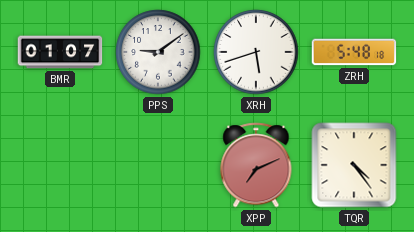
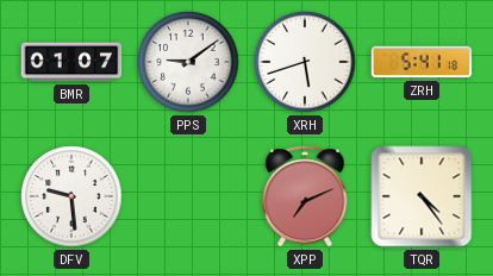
ZRH: 5:48 -> 5:41
DFV: none -> 9:29
